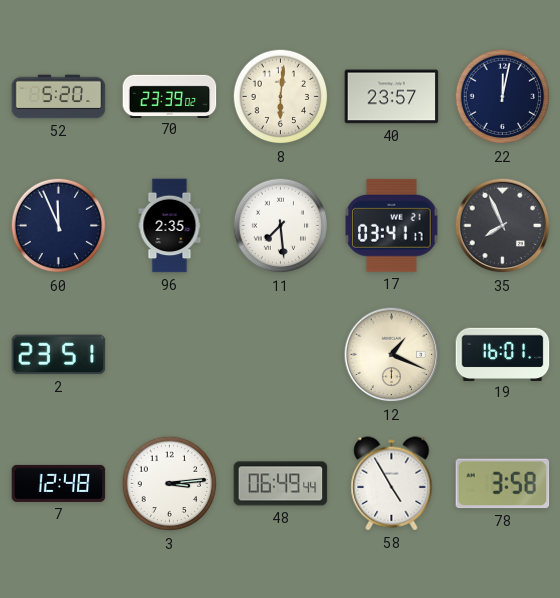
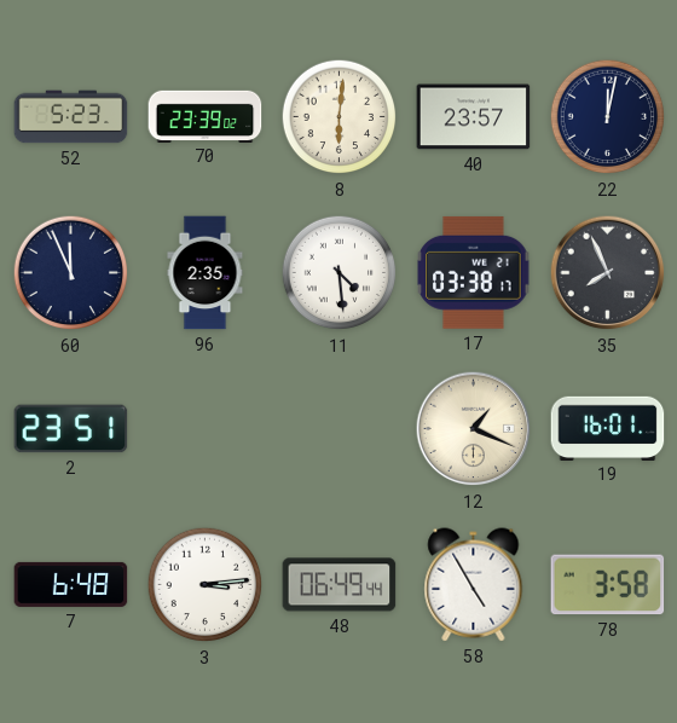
52: 5:20 -> 5:23
11: 7:29 -> 4:29
17: 03:41 -> 03:38
7: 12:48 -> 6:48
